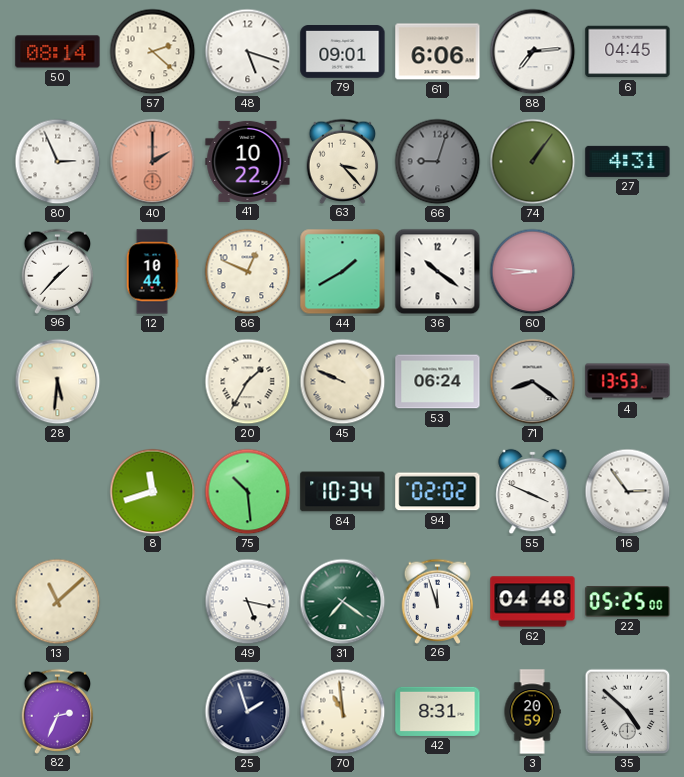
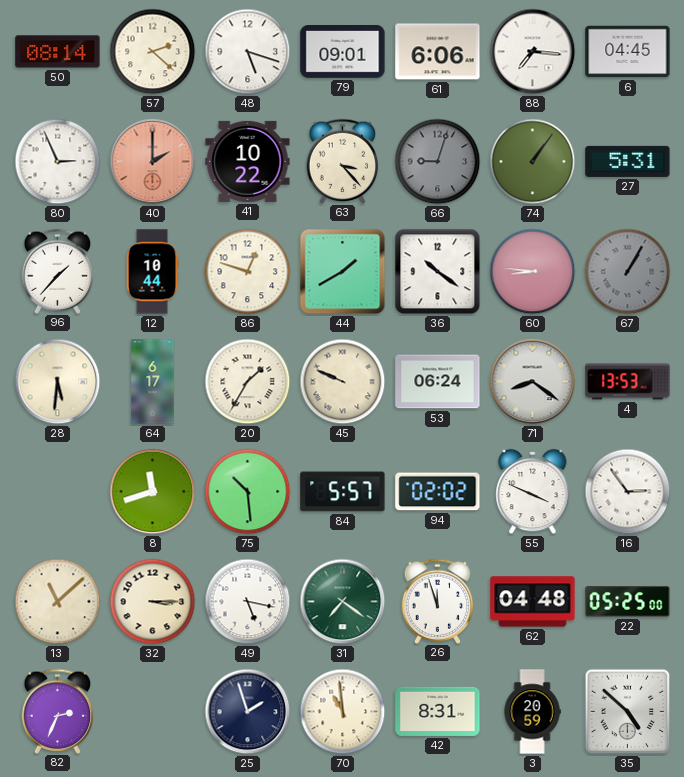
88: 7:14 -> 7:16
27: 4:31 -> 5:31
86: 12:49 -> 12:48
67: none -> 1:05
64: none -> 6:17
84: 10:34 -> 5:57
32: none -> 3:15
